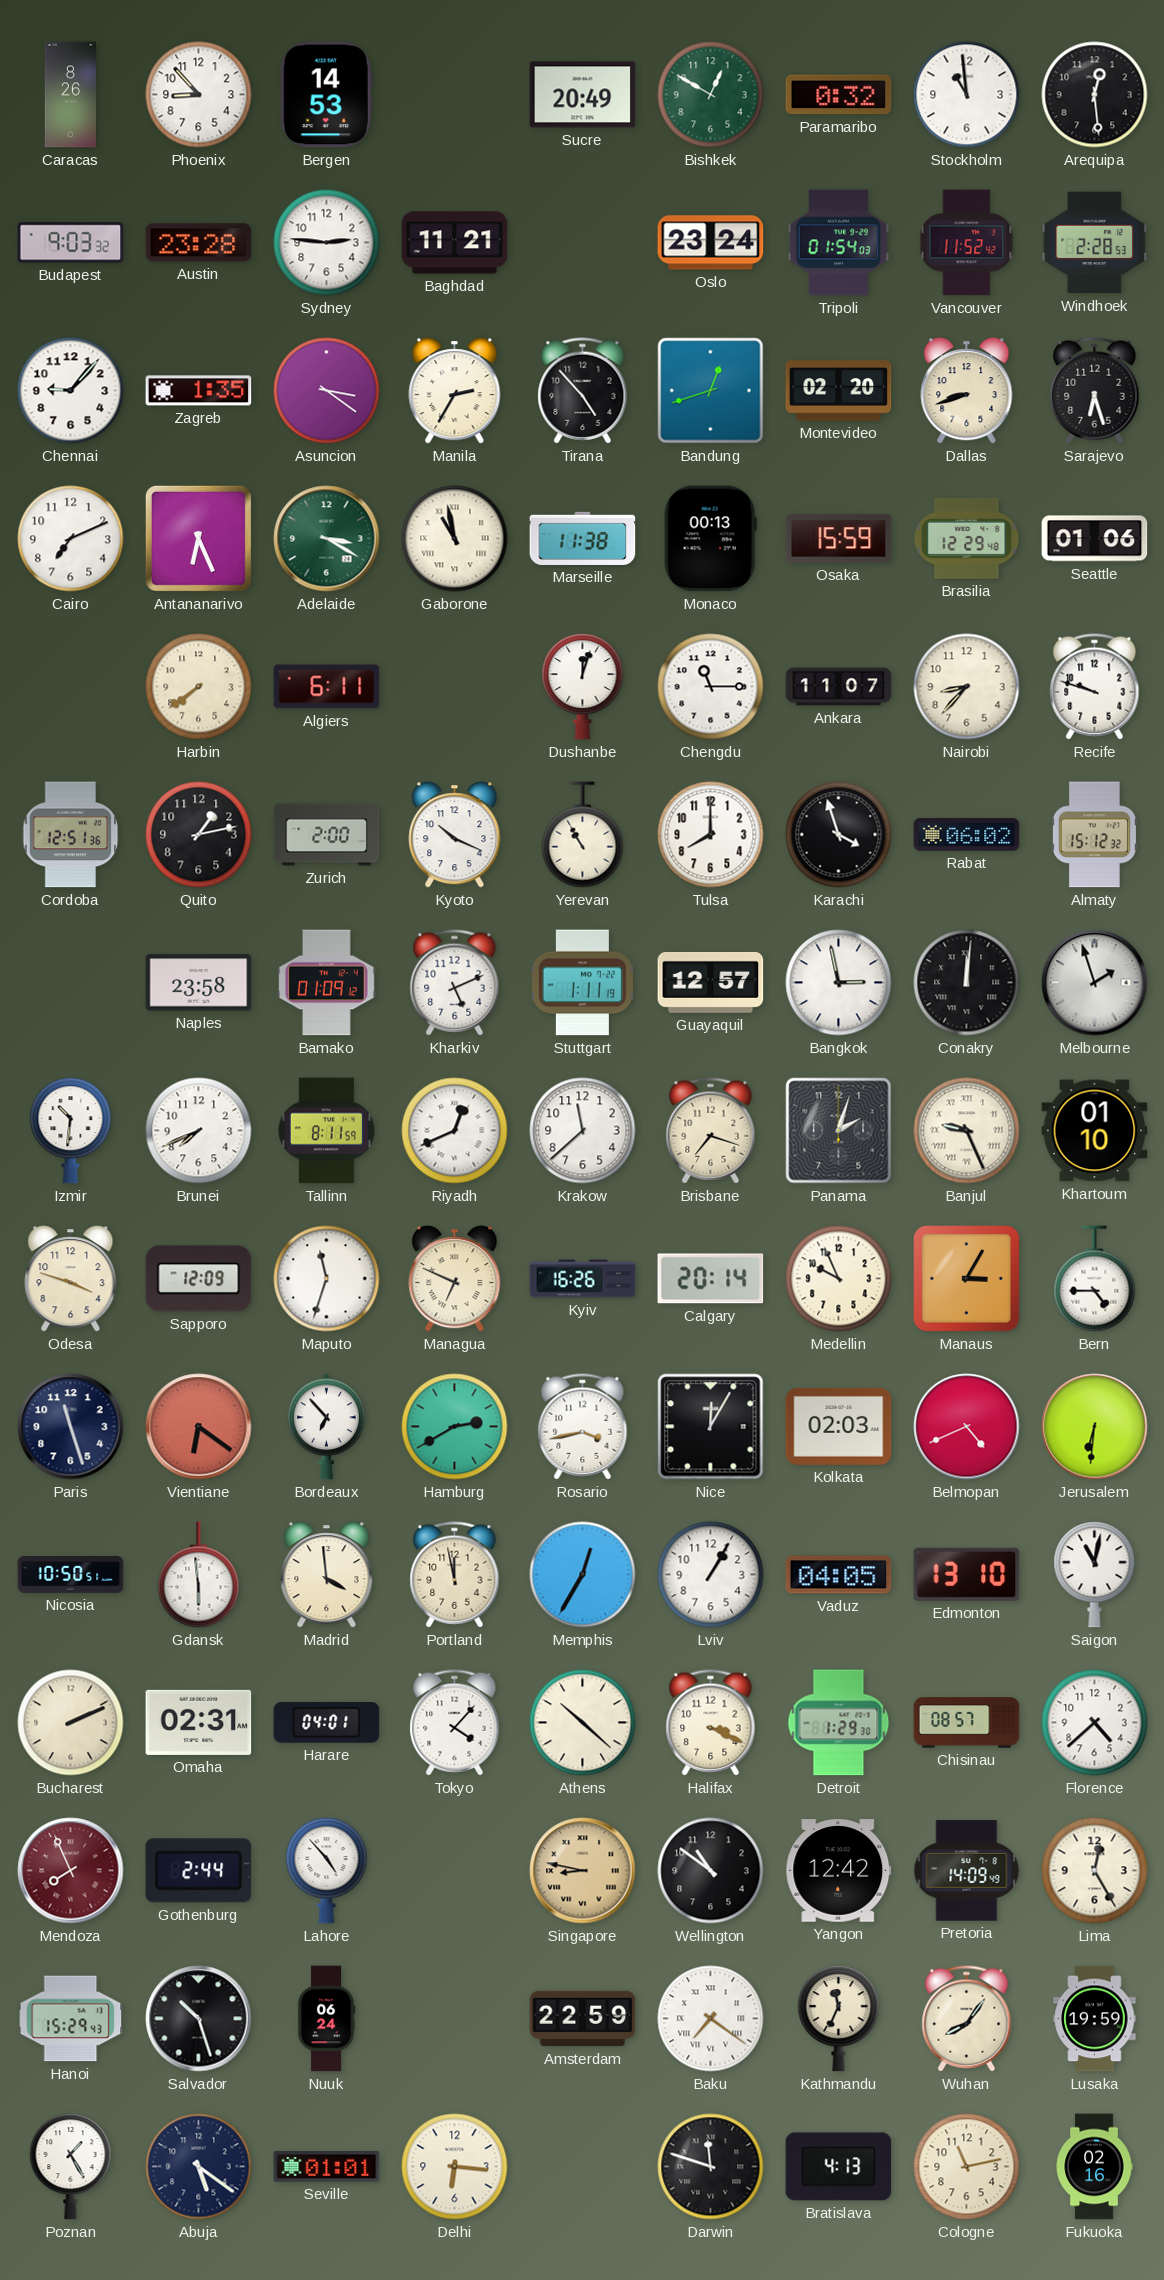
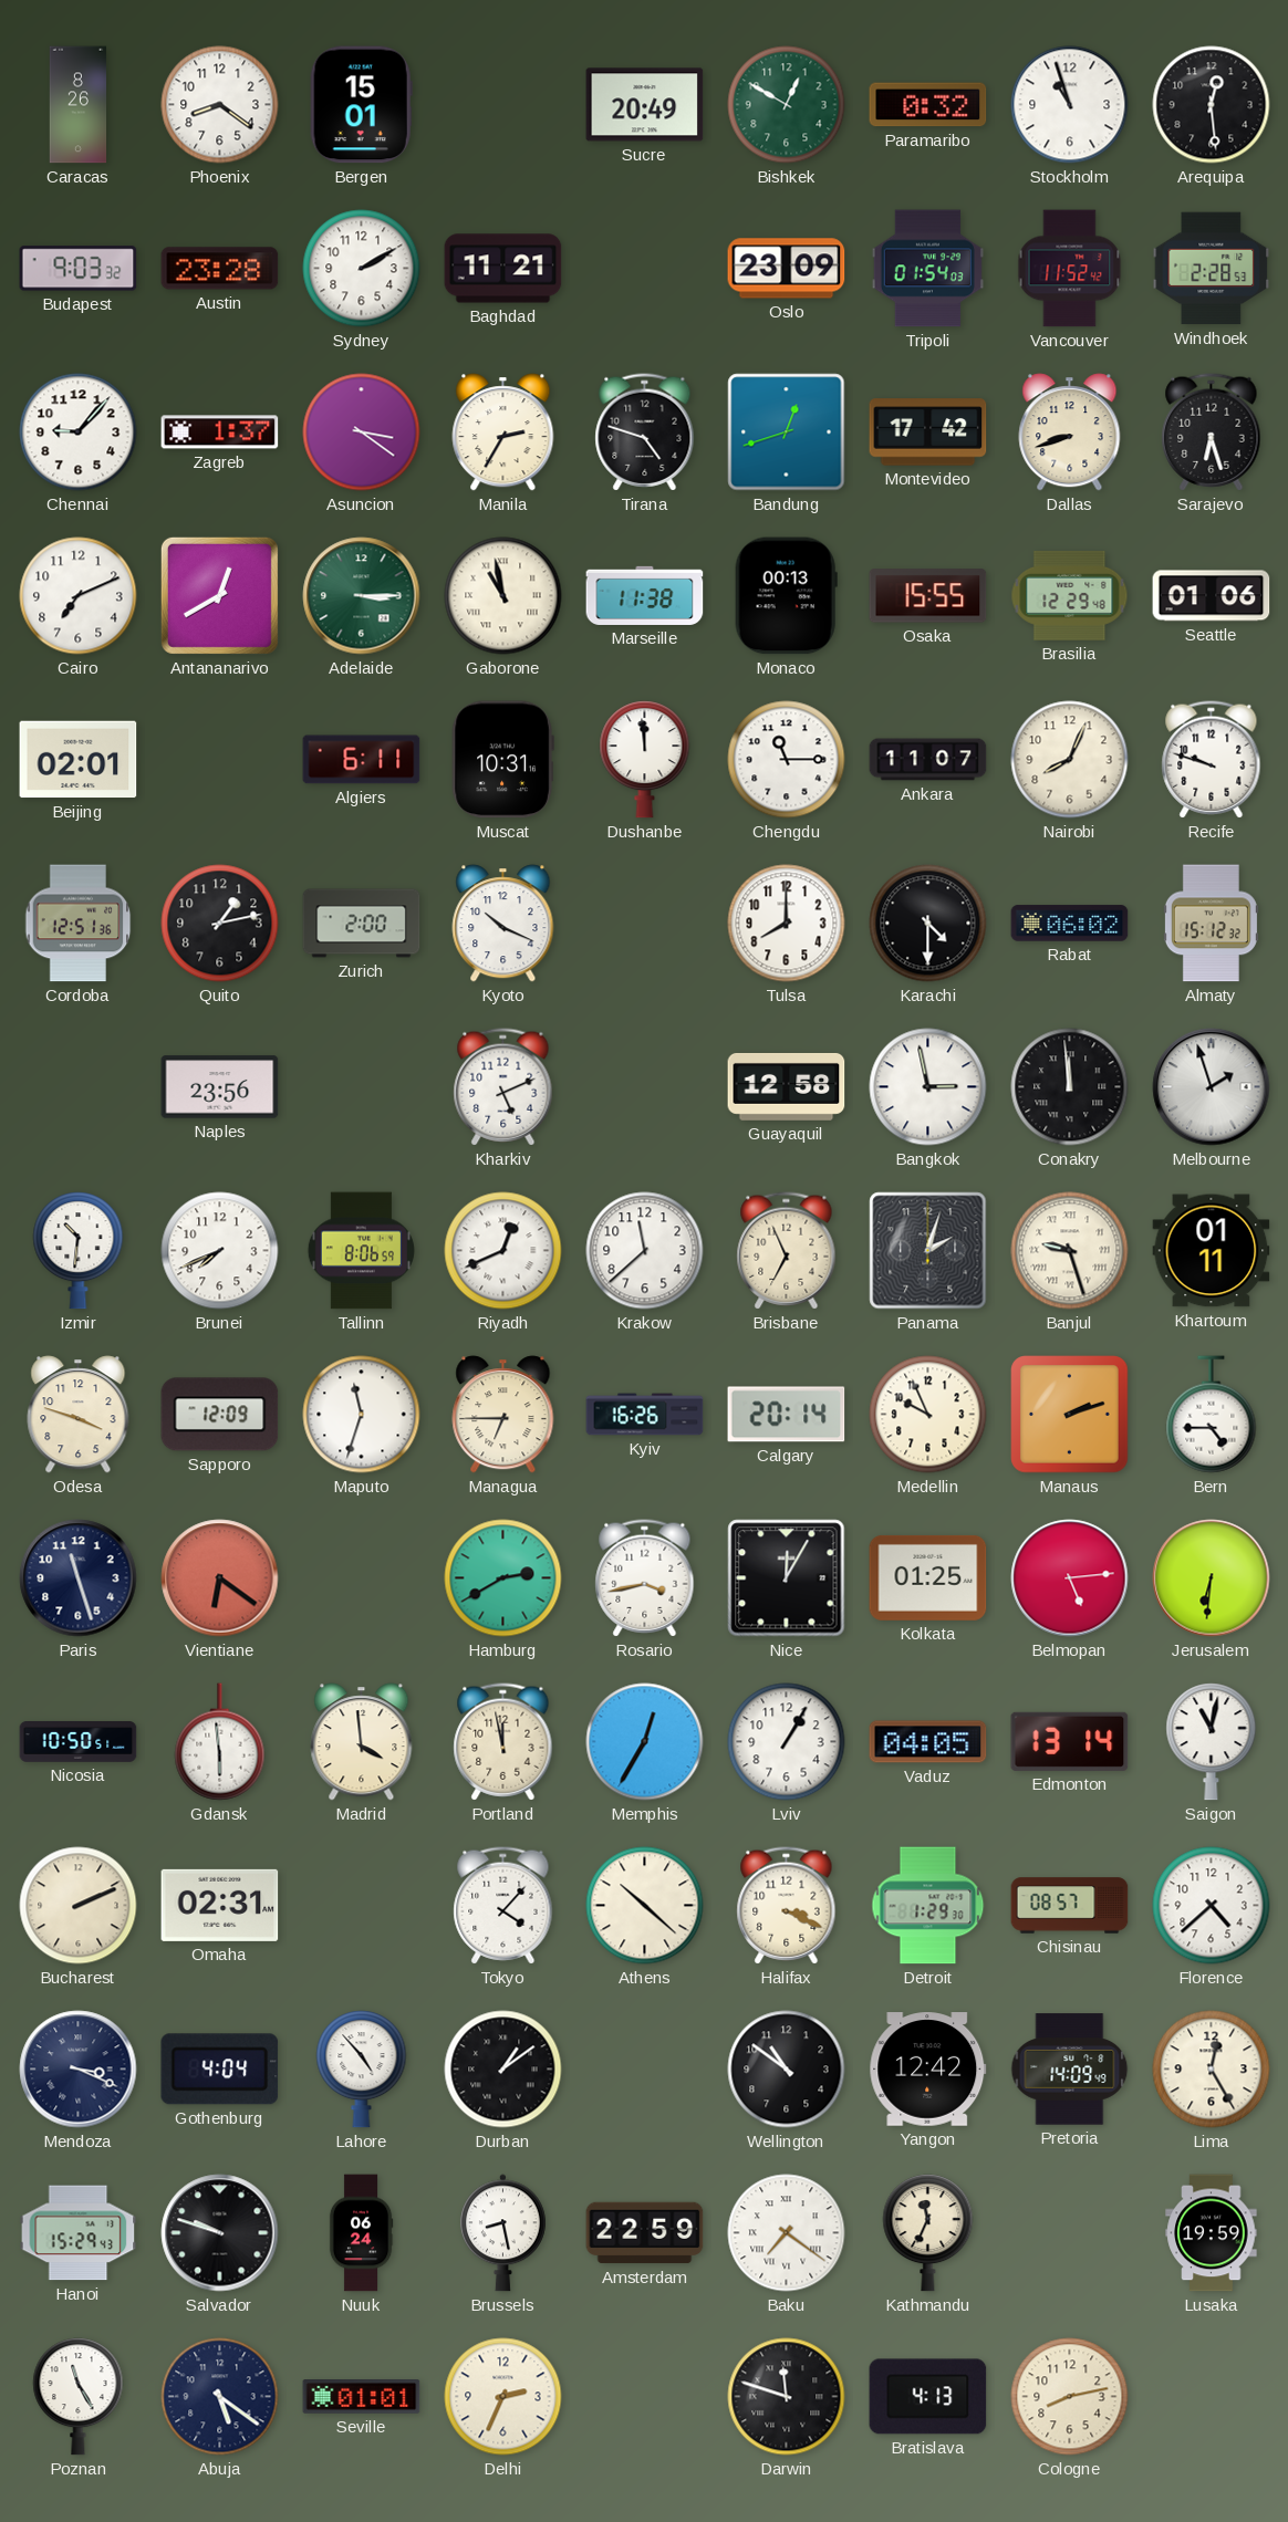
Phoenix: 8:53 -> 8:21
Bergen: 14:53 -> 15:01
Stockholm: 10:59 -> 10:57
Sydney: 2:46 -> 2:10
Oslo: 23:24 -> 23:09
Zagreb: 1:35 -> 1:37
Tirana: 4:53 -> 4:48
Montevideo: 02:20 -> 17:42
Antananarivo: 6:26 -> 12:40
Adelaide: 3:20 -> 3:15
Osaka: 15:59 -> 15:55
Beijing: none -> 02:01
Harbin: 7:39 -> none
Muscat: none -> 10:31
Dushanbe: 12:03 -> 11:59
Nairobi: 8:37 -> 8:04
Yerevan: 10:55 -> none
Karachi: 3:57 -> 4:30
Naples: 23:58 -> 23:56
Bamako: 01:09 -> none
Stuttgart: 1:11 -> none
Guayaquil: 12:57 -> 12:58
Conakry: 12:01 -> 11:59
Tallinn: 8:11 -> 8:06
Brisbane: 7:18 -> 6:56
Banjul: 9:26 -> 9:27
Khartoum: 01:10 -> 01:11
Managua: 6:49 -> 6:45
Manaus: 3:05 -> 2:12
Bordeaux: 6:53 -> none
Kolkata: 02:03 -> 01:25
Belmopan: 4:41 -> 5:14
Edmonton: 13:10 -> 13:14
Harare: 04:01 -> none
Mendoza: 7:56 -> 3:19
Mendoza dial: burgundy -> navy
Gothenburg: 2:44 -> 4:04
Durban: none -> 1:09
Singapore: 8:47 -> none
Salvador: 10:27 -> 9:48
Brussels: none -> 8:28
Wuhan: 8:06 -> none
Poznan: 1:25 -> 11:25
Delhi: 6:16 -> 2:34
Cologne: 11:13 -> 8:13
Fukuoka: 02:16 -> none
